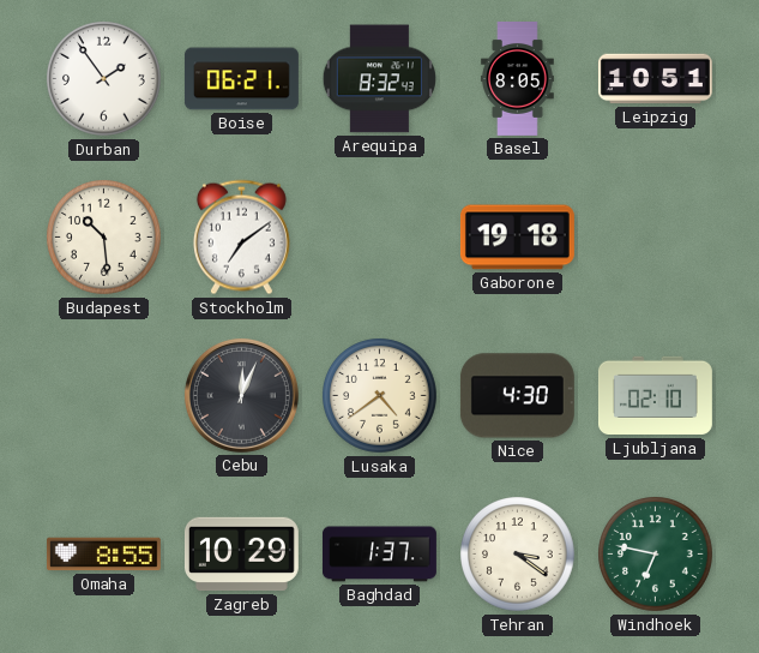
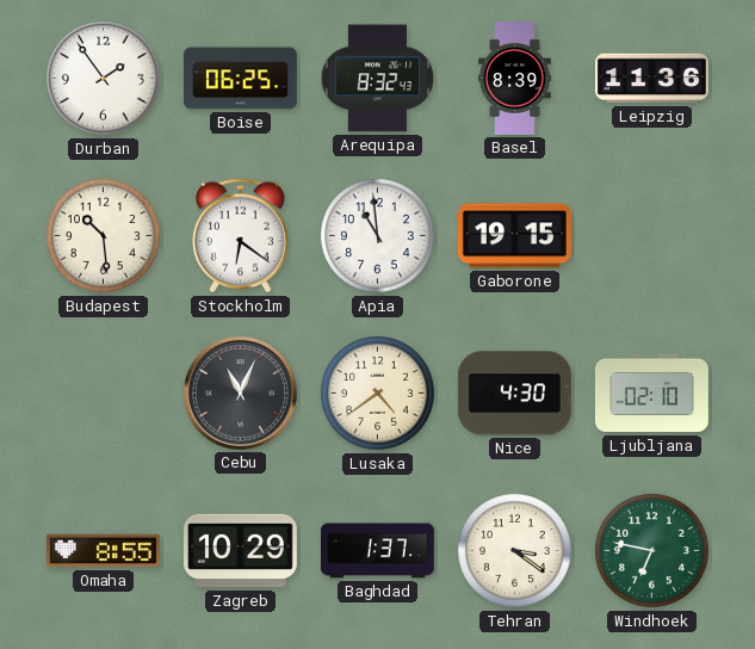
Boise: 06:21 -> 06:25
Basel: 8:05 -> 8:39
Leipzig: 10:51 -> 11:36
Stockholm: 7:09 -> 6:21
Apia: none -> 10:59
Gaborone: 19:18 -> 19:15
Cebu: 12:04 -> 11:04
